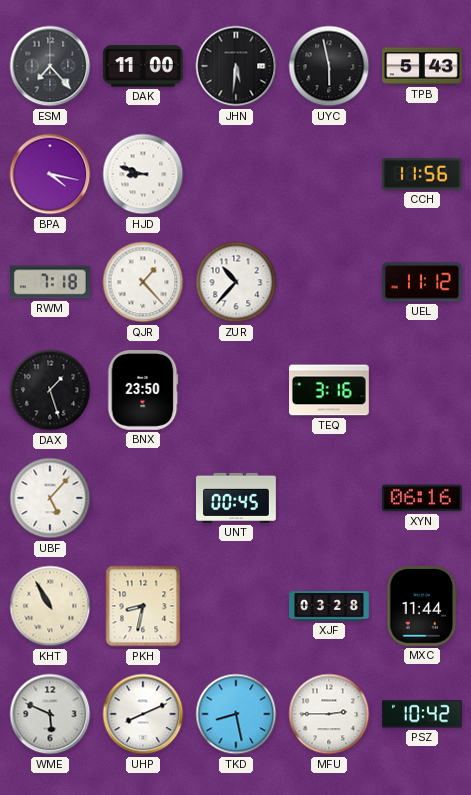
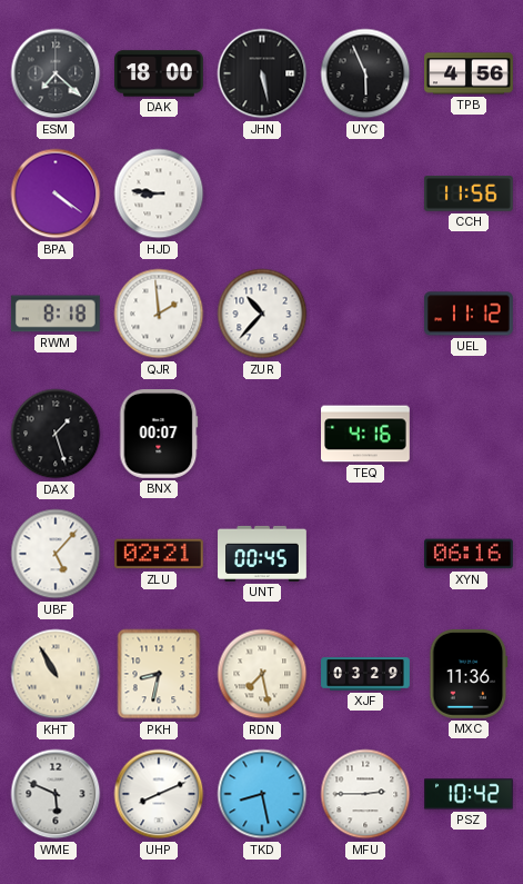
ESM: 7:23 -> 7:22
DAK: 11:00 -> 18:00
JHN: 5:31 -> 5:28
UYC: 5:58 -> 5:56
TPB: 5:43 -> 4:56
BPA: 4:17 -> 4:21
HJD: 8:48 -> 8:46
RWM: 7:18 -> 8:18
QJR: 1:23 -> 1:59
BNX: 23:50 -> 00:07
TEQ: 3:16 -> 4:16
ZLU: none -> 02:21
RDN: none -> 7:28
XJF: 03:28 -> 03:29
MXC: 11:44 -> 11:36
